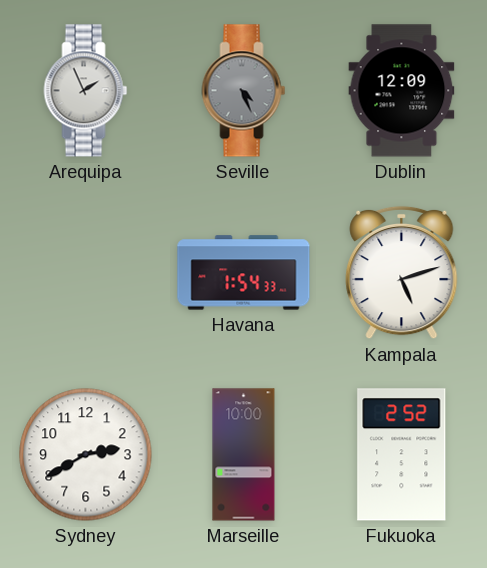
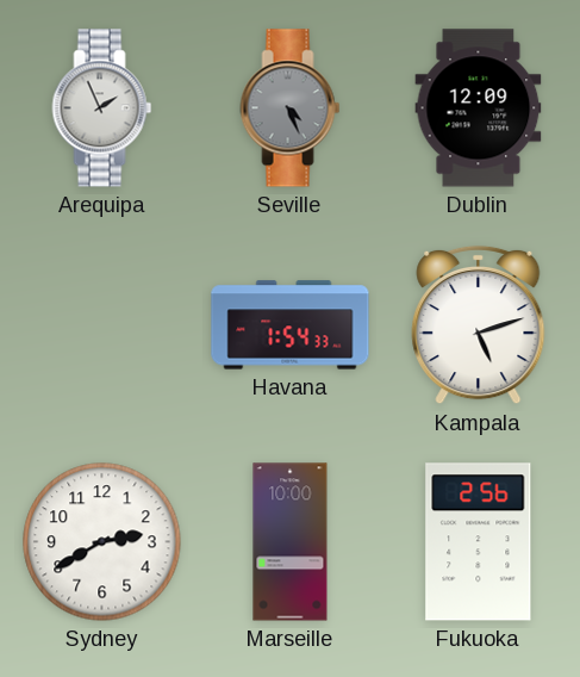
Fukuoka: 2:52 -> 2:56
